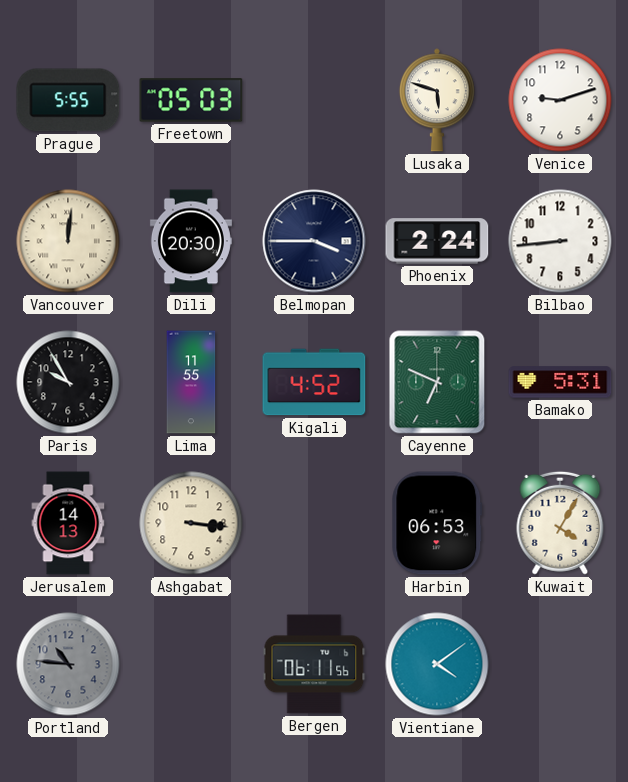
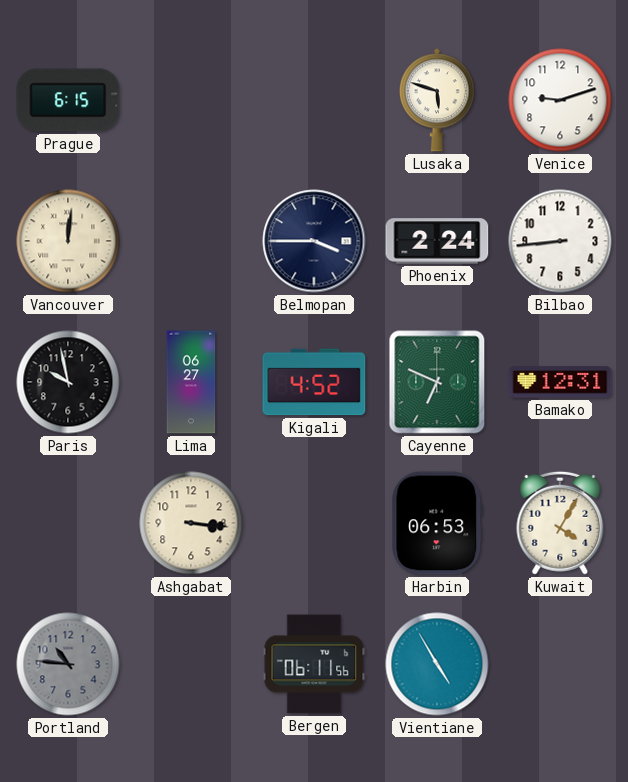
Prague: 5:55 -> 6:15
Freetown: 05:03 -> none
Dili: 20:30 -> none
Paris: 9:55 -> 9:58
Lima: 11:55 -> 06:27
Bamako: 5:31 -> 12:31
Jerusalem: 14:13 -> none
Vientiane: 4:09 -> 4:55
